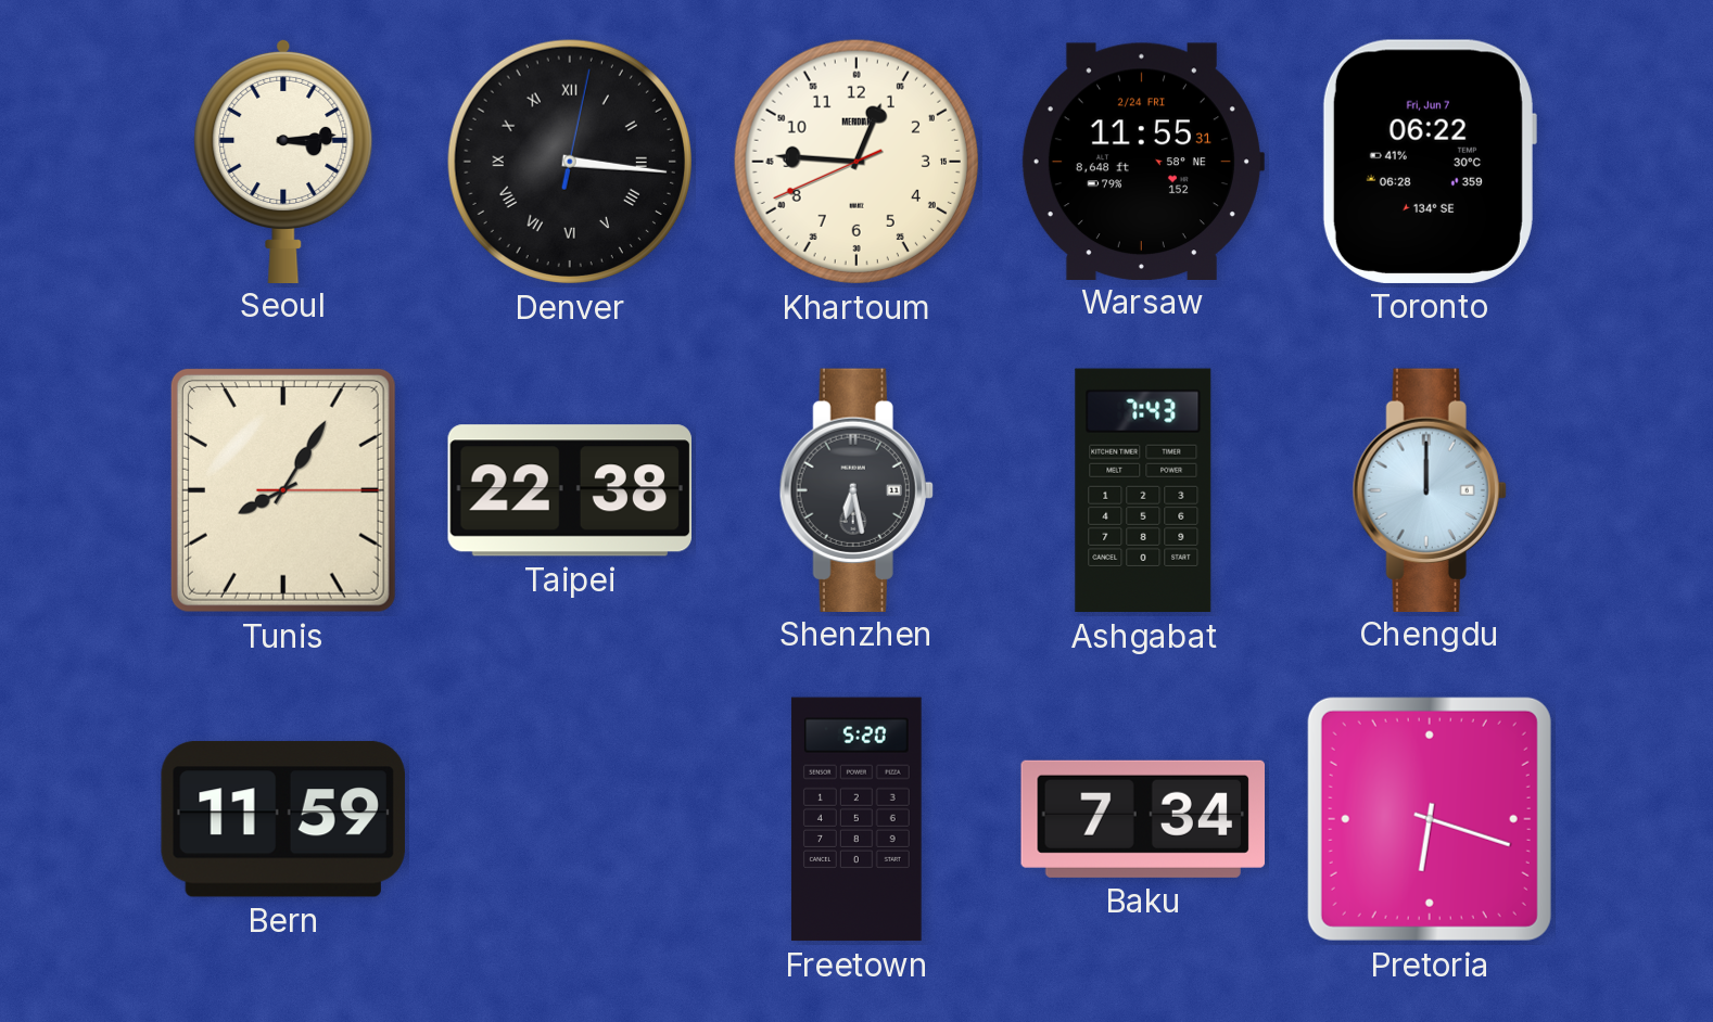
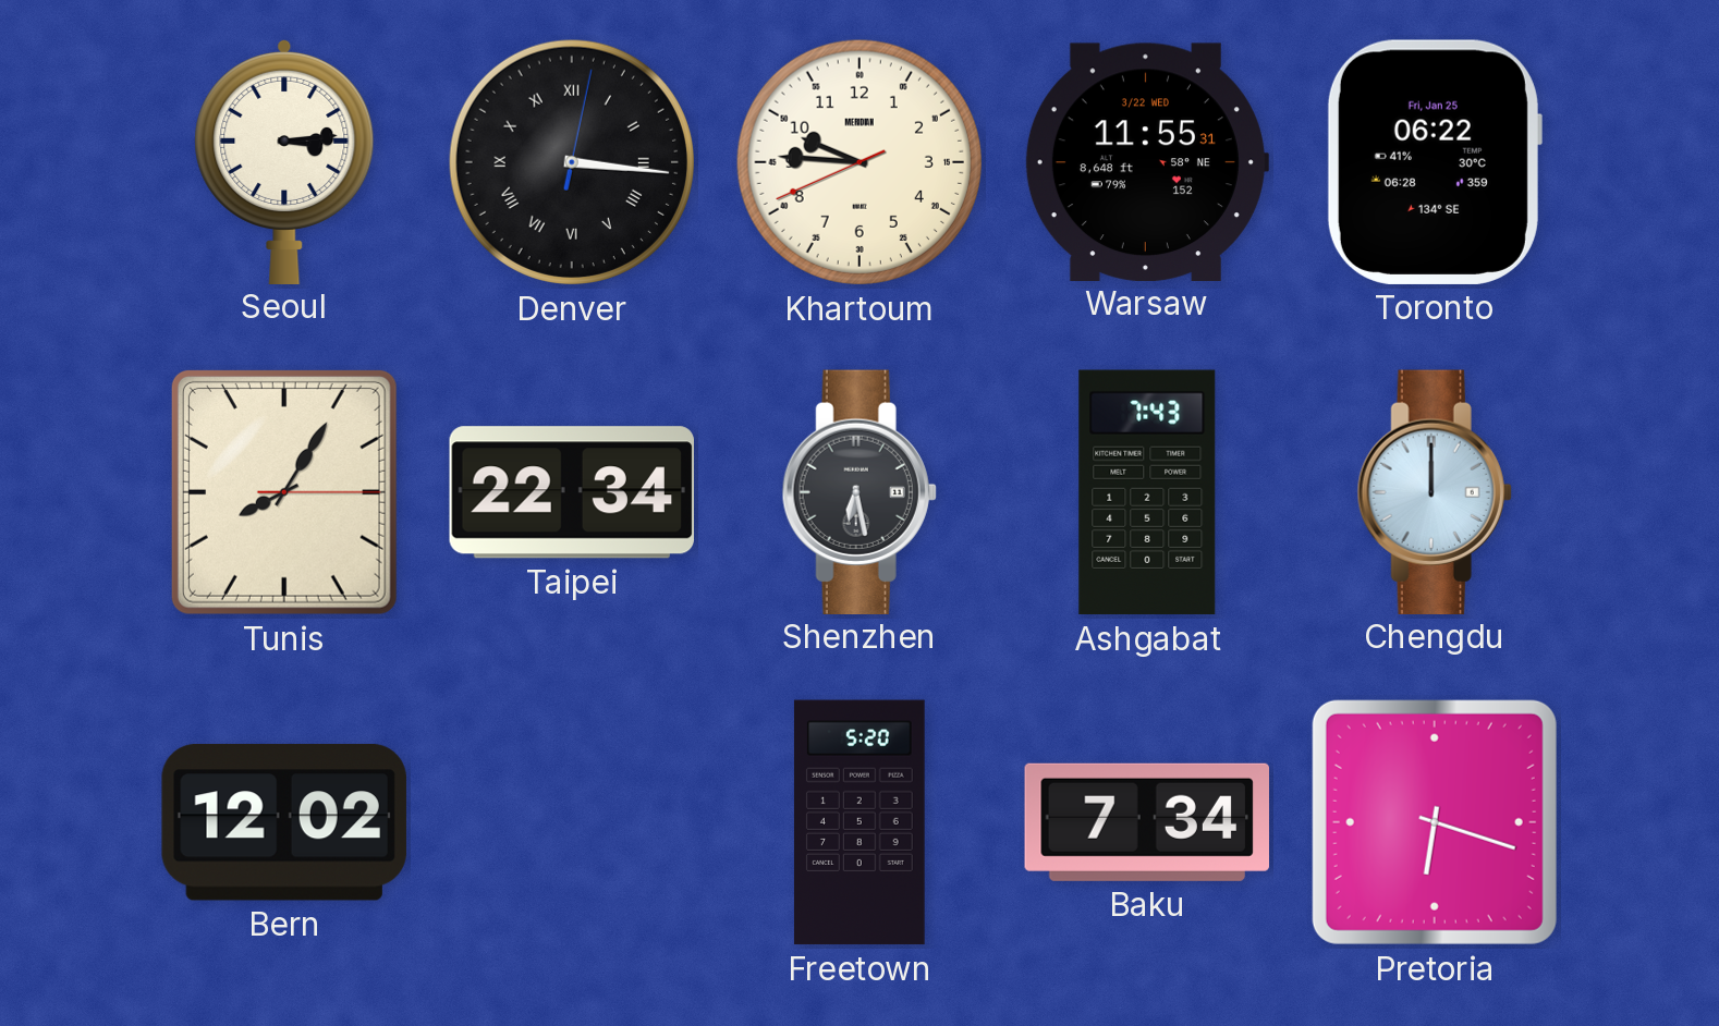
Khartoum: 12:45 -> 9:45
Warsaw date: 2/24 FRI -> 3/22 WED
Toronto date: Fri, Jun 7 -> Fri, Jan 25
Taipei: 22:38 -> 22:34
Bern: 11:59 -> 12:02
